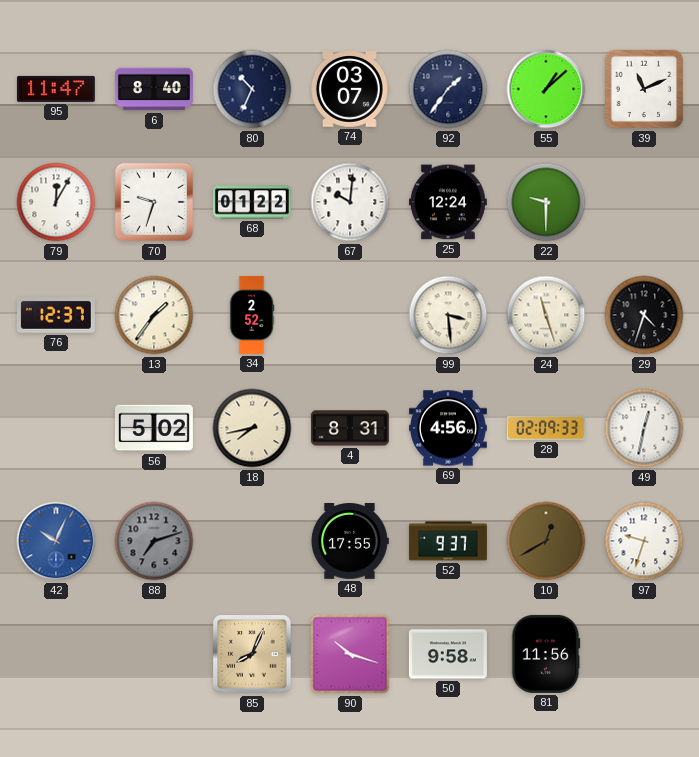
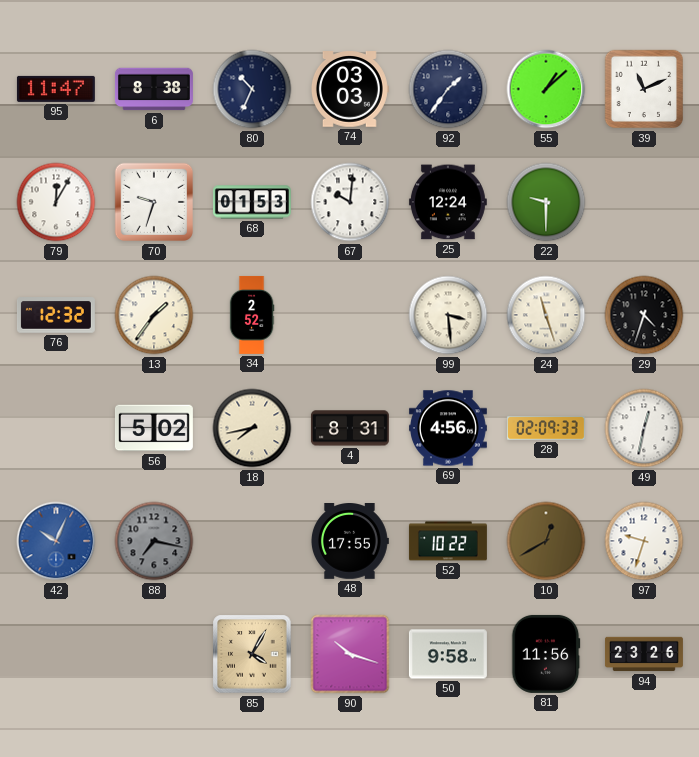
6: 8:40 -> 8:38
74: 03:07 -> 03:03
68: 01:22 -> 01:53
76: 12:37 -> 12:32
88: 7:12 -> 7:17
52: 9:37 -> 10:22
85: 8:04 -> 4:05
94: none -> 23:26
